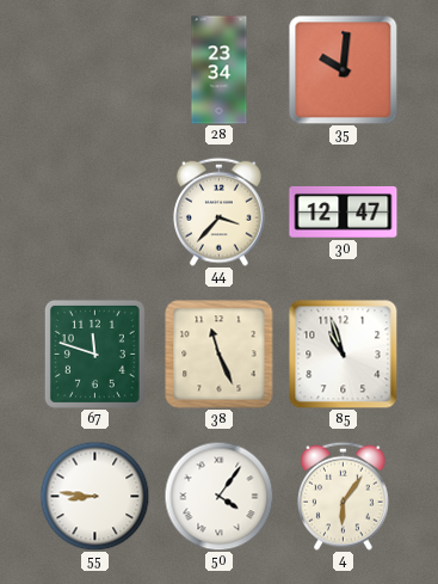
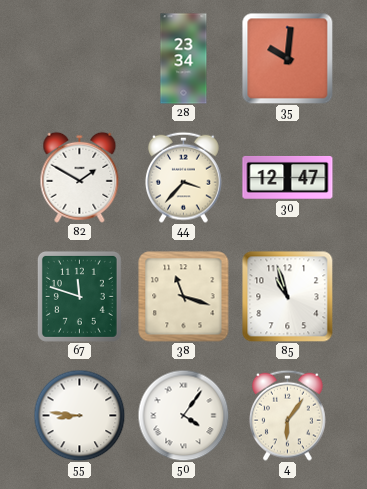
82: none -> 1:50
38: 11:26 -> 11:18
